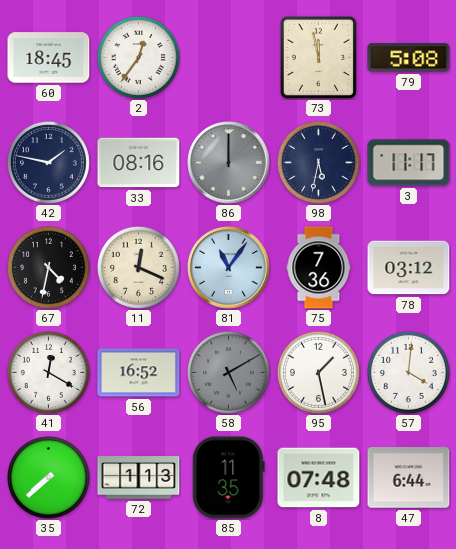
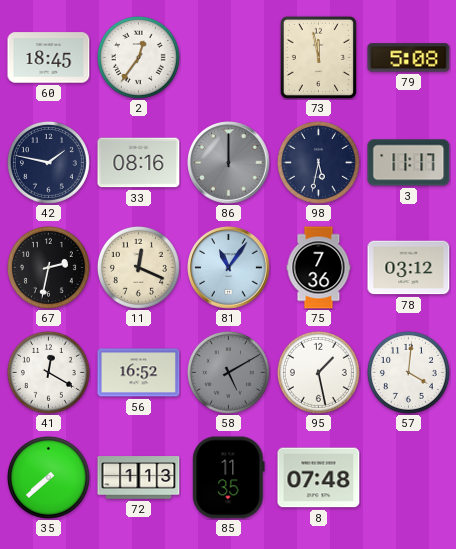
67: 4:32 -> 2:32
47: 6:44 -> none
